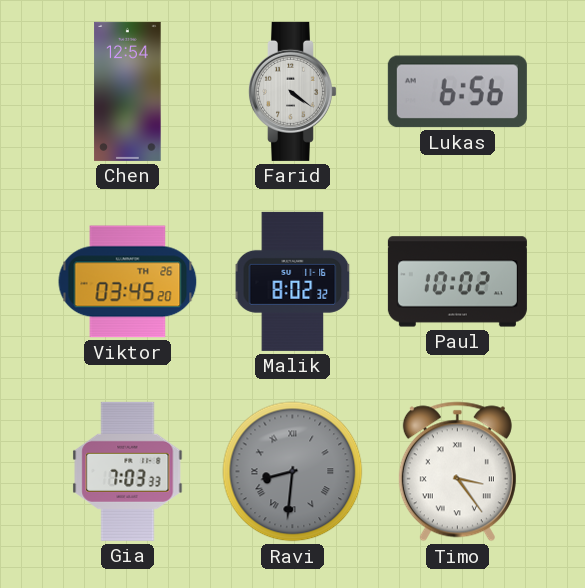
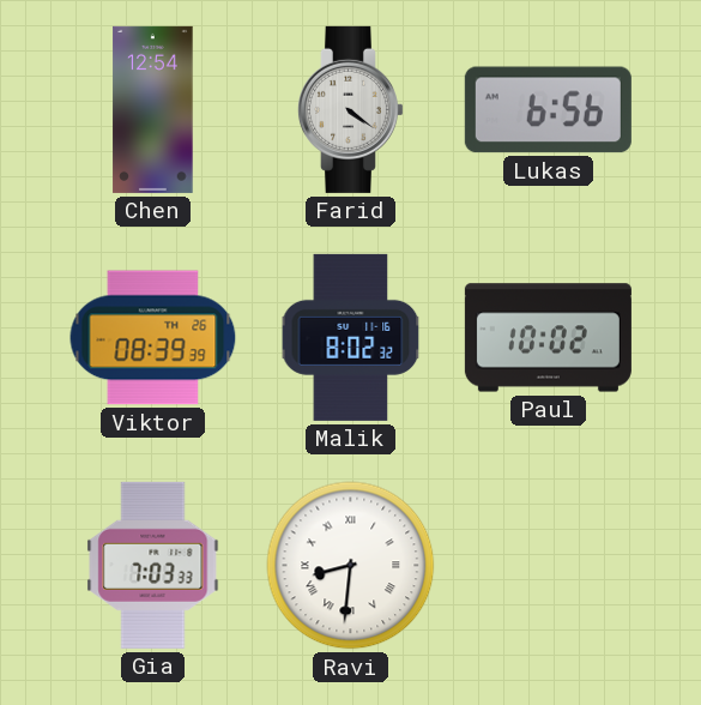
Viktor: 03:45 -> 08:39
Ravi dial: grey -> white
Timo: 3:24 -> none
